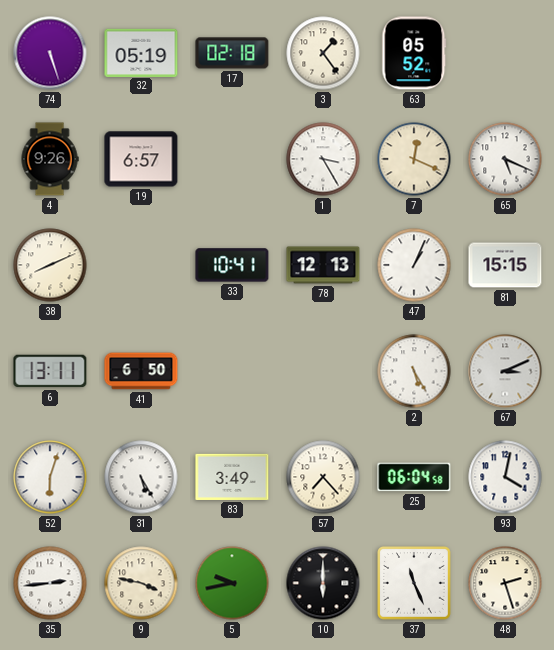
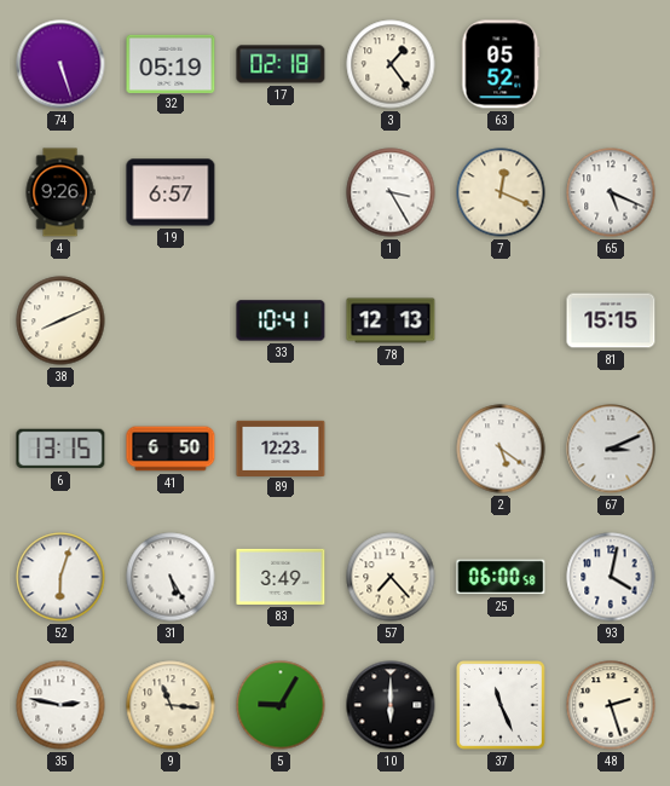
47: 1:04 -> none
6: 13:11 -> 13:15
89: none -> 12:23
2: 5:25 -> 5:21
25: 06:04 -> 06:00
35: 2:44 -> 2:47
9: 3:47 -> 11:16
5: 9:43 -> 9:05
